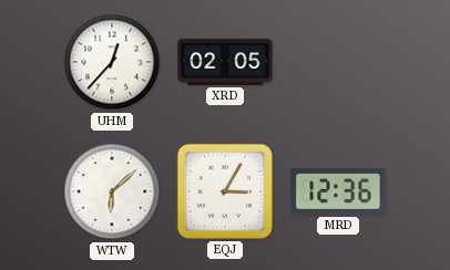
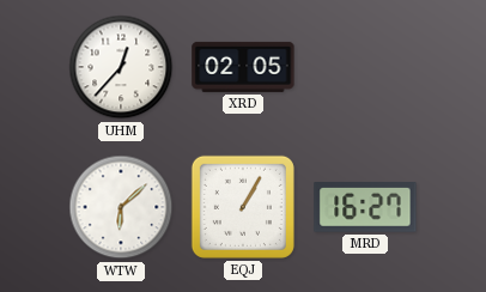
EQJ: 3:05 -> 1:05
MRD: 12:36 -> 16:27
